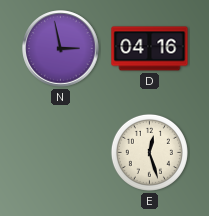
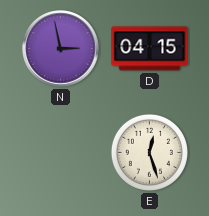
D: 04:16 -> 04:15
